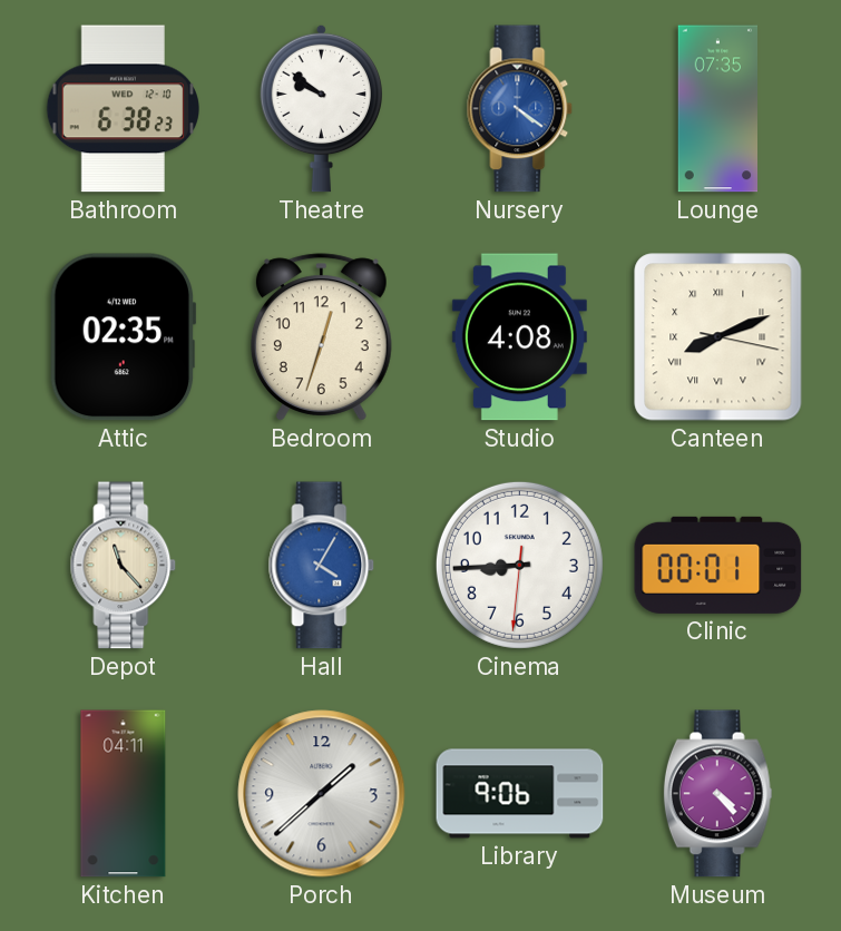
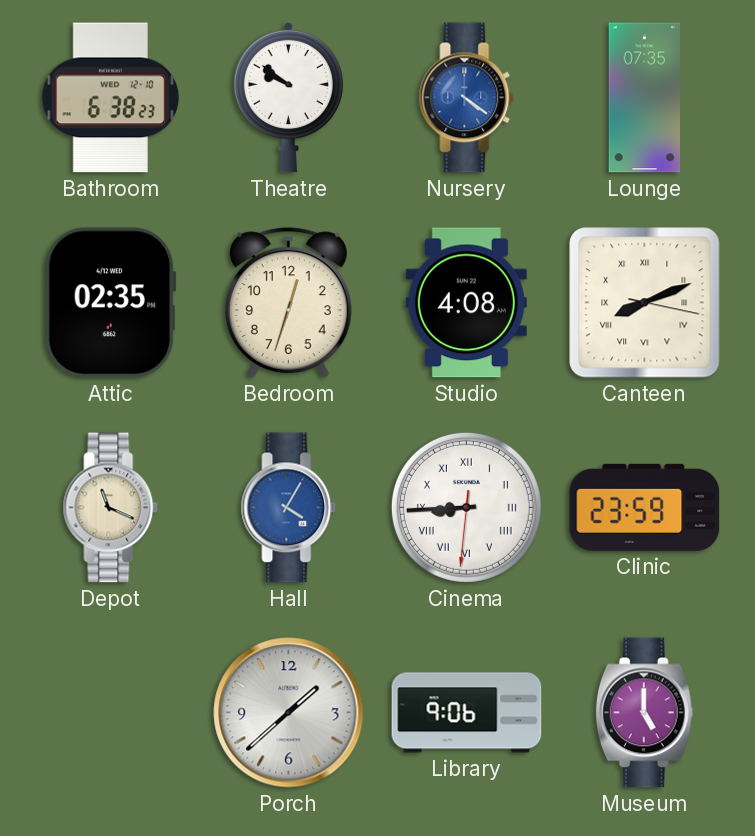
Depot: 11:23 -> 11:19
Cinema numerals: Arabic -> Roman
Clinic: 00:01 -> 23:59
Kitchen: 04:11 -> none
Museum: 4:23 -> 5:00
